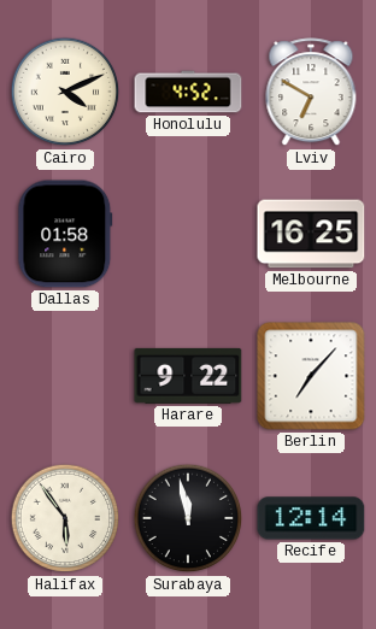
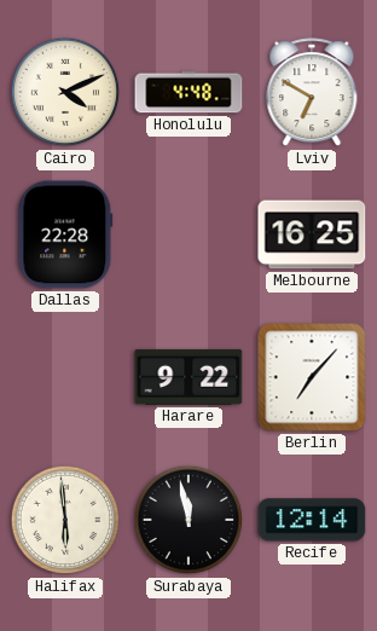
Honolulu: 4:52 -> 4:48
Dallas: 01:58 -> 22:28
Halifax: 5:54 -> 5:59
